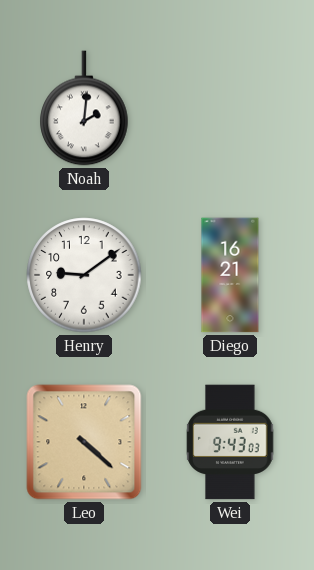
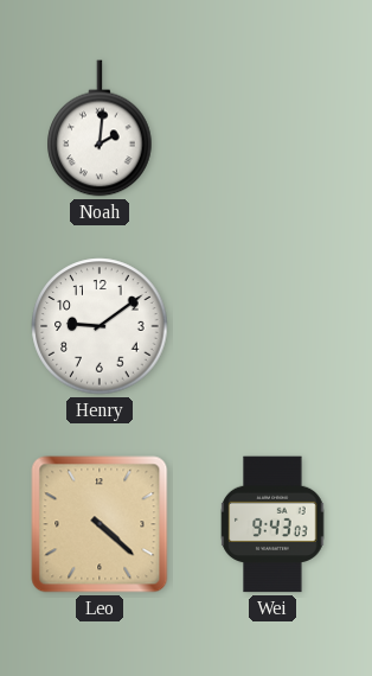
Diego: 16:21 -> none
